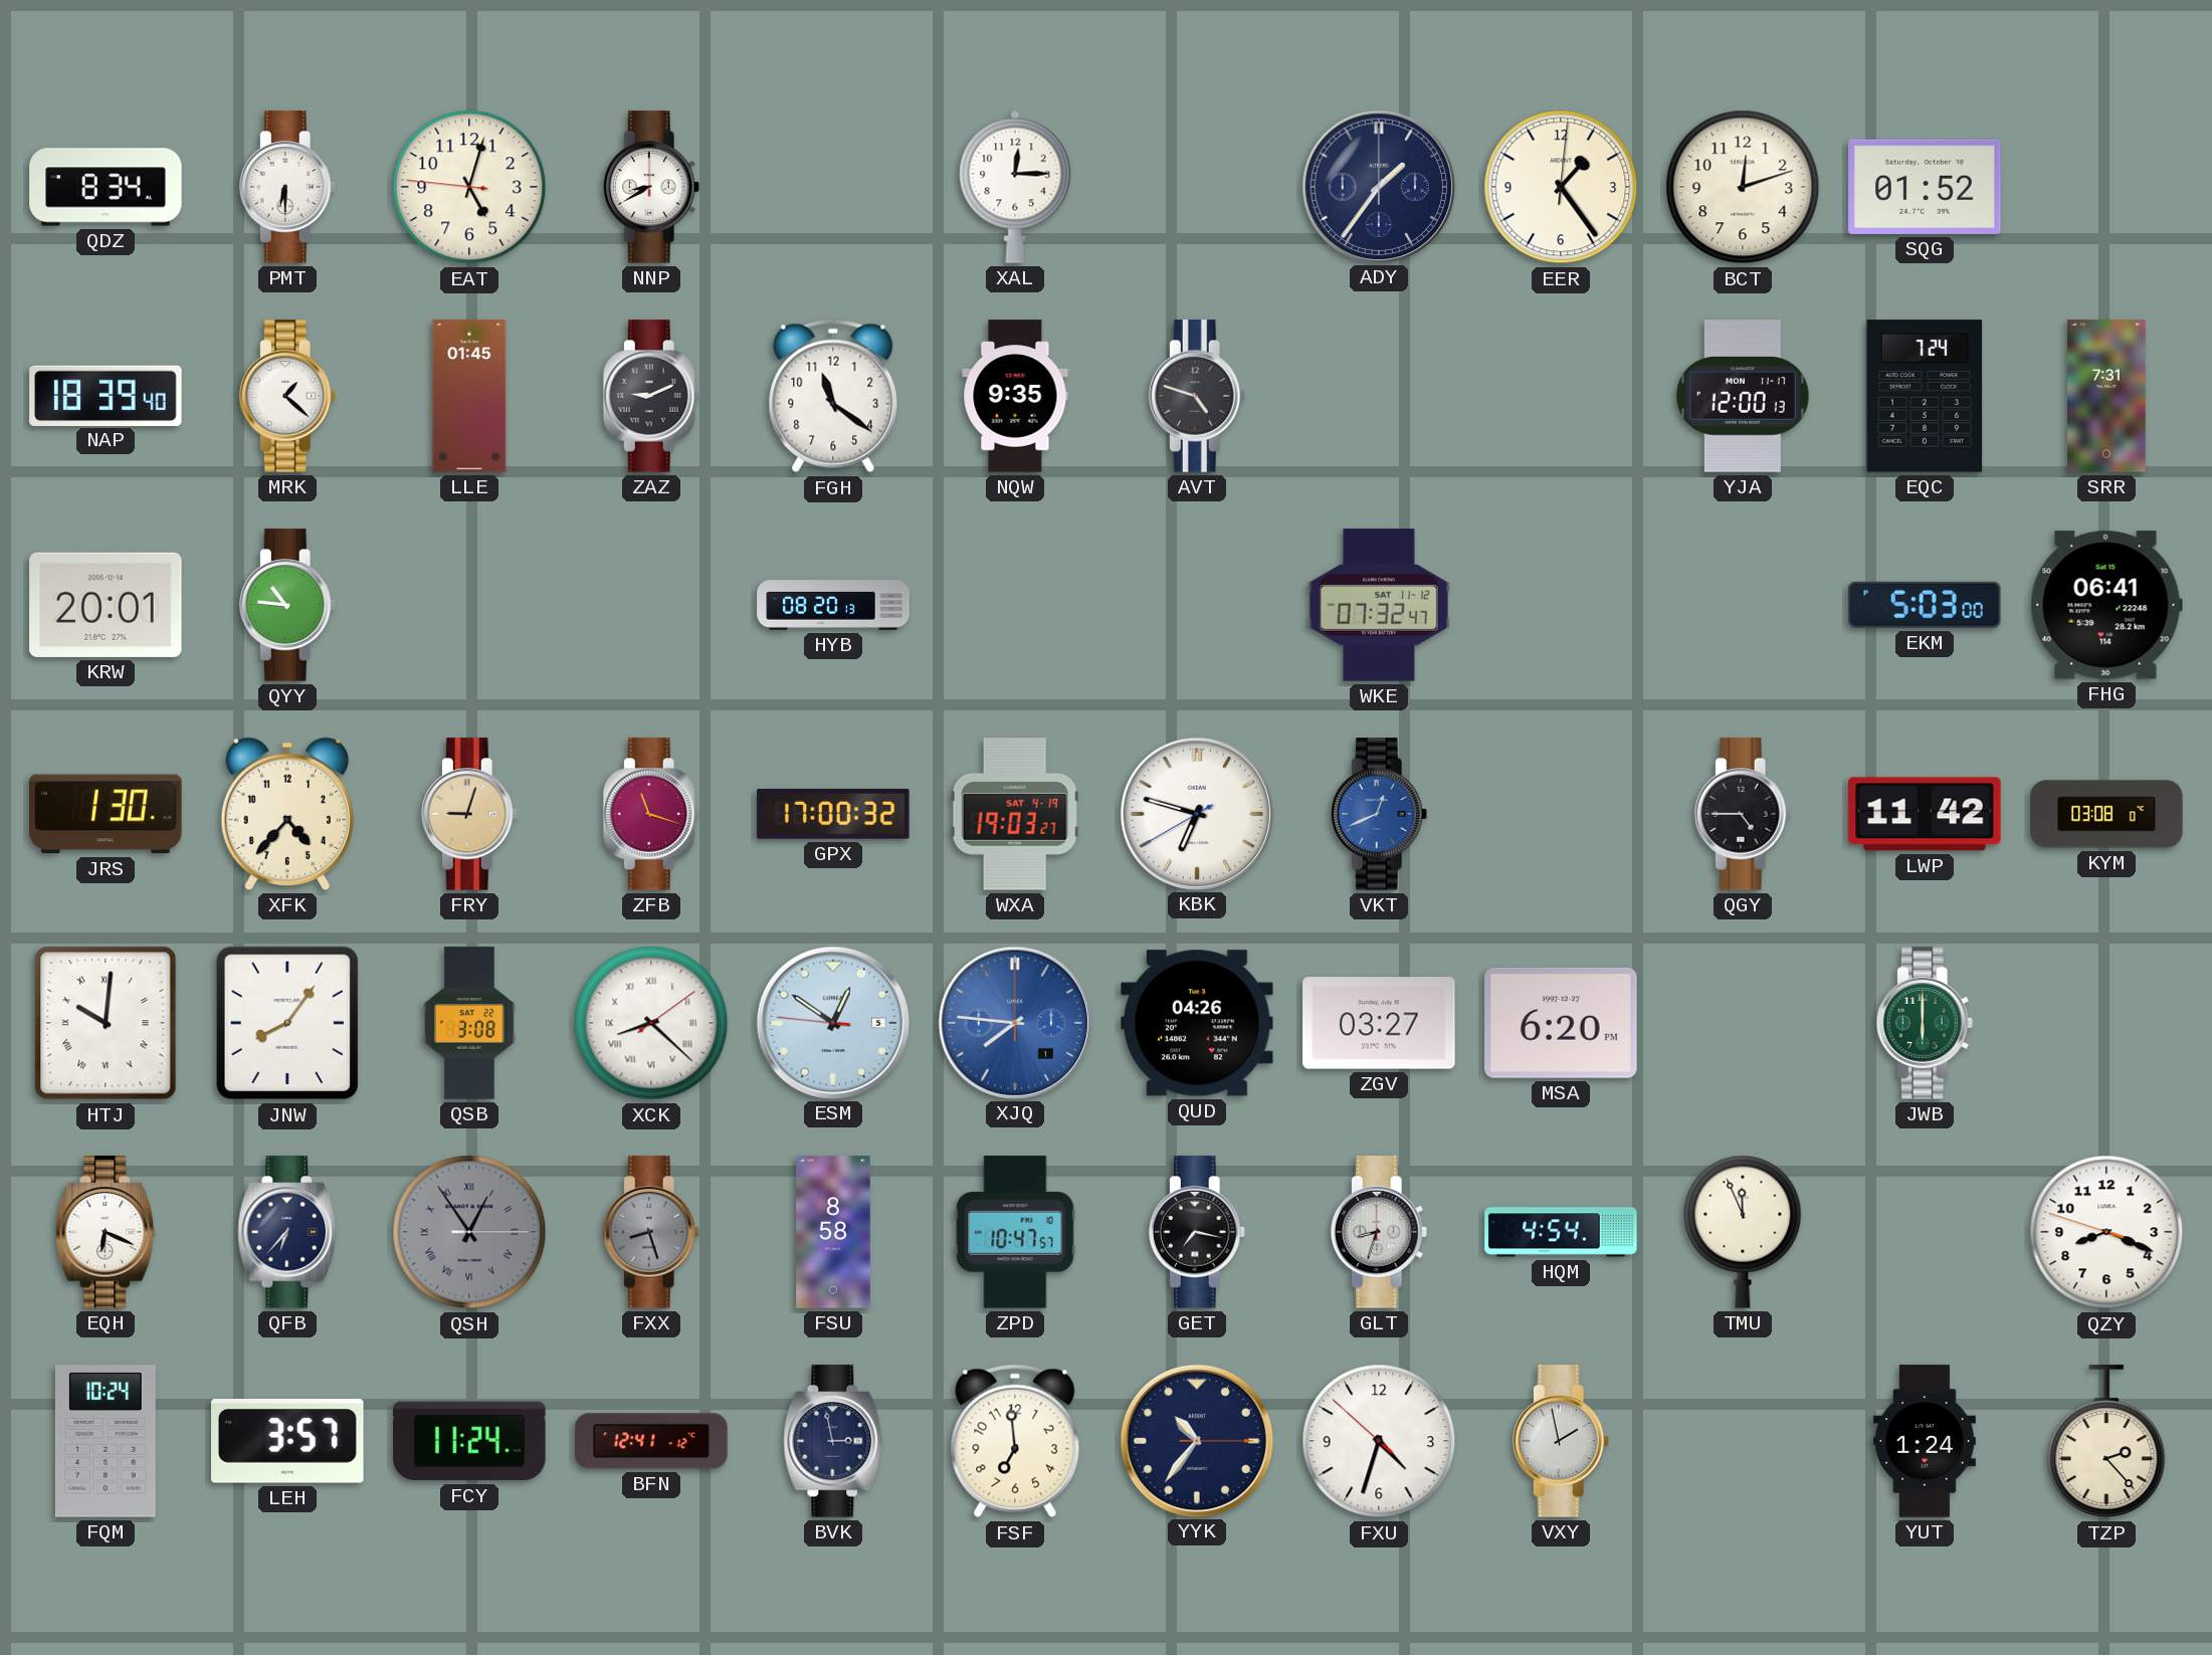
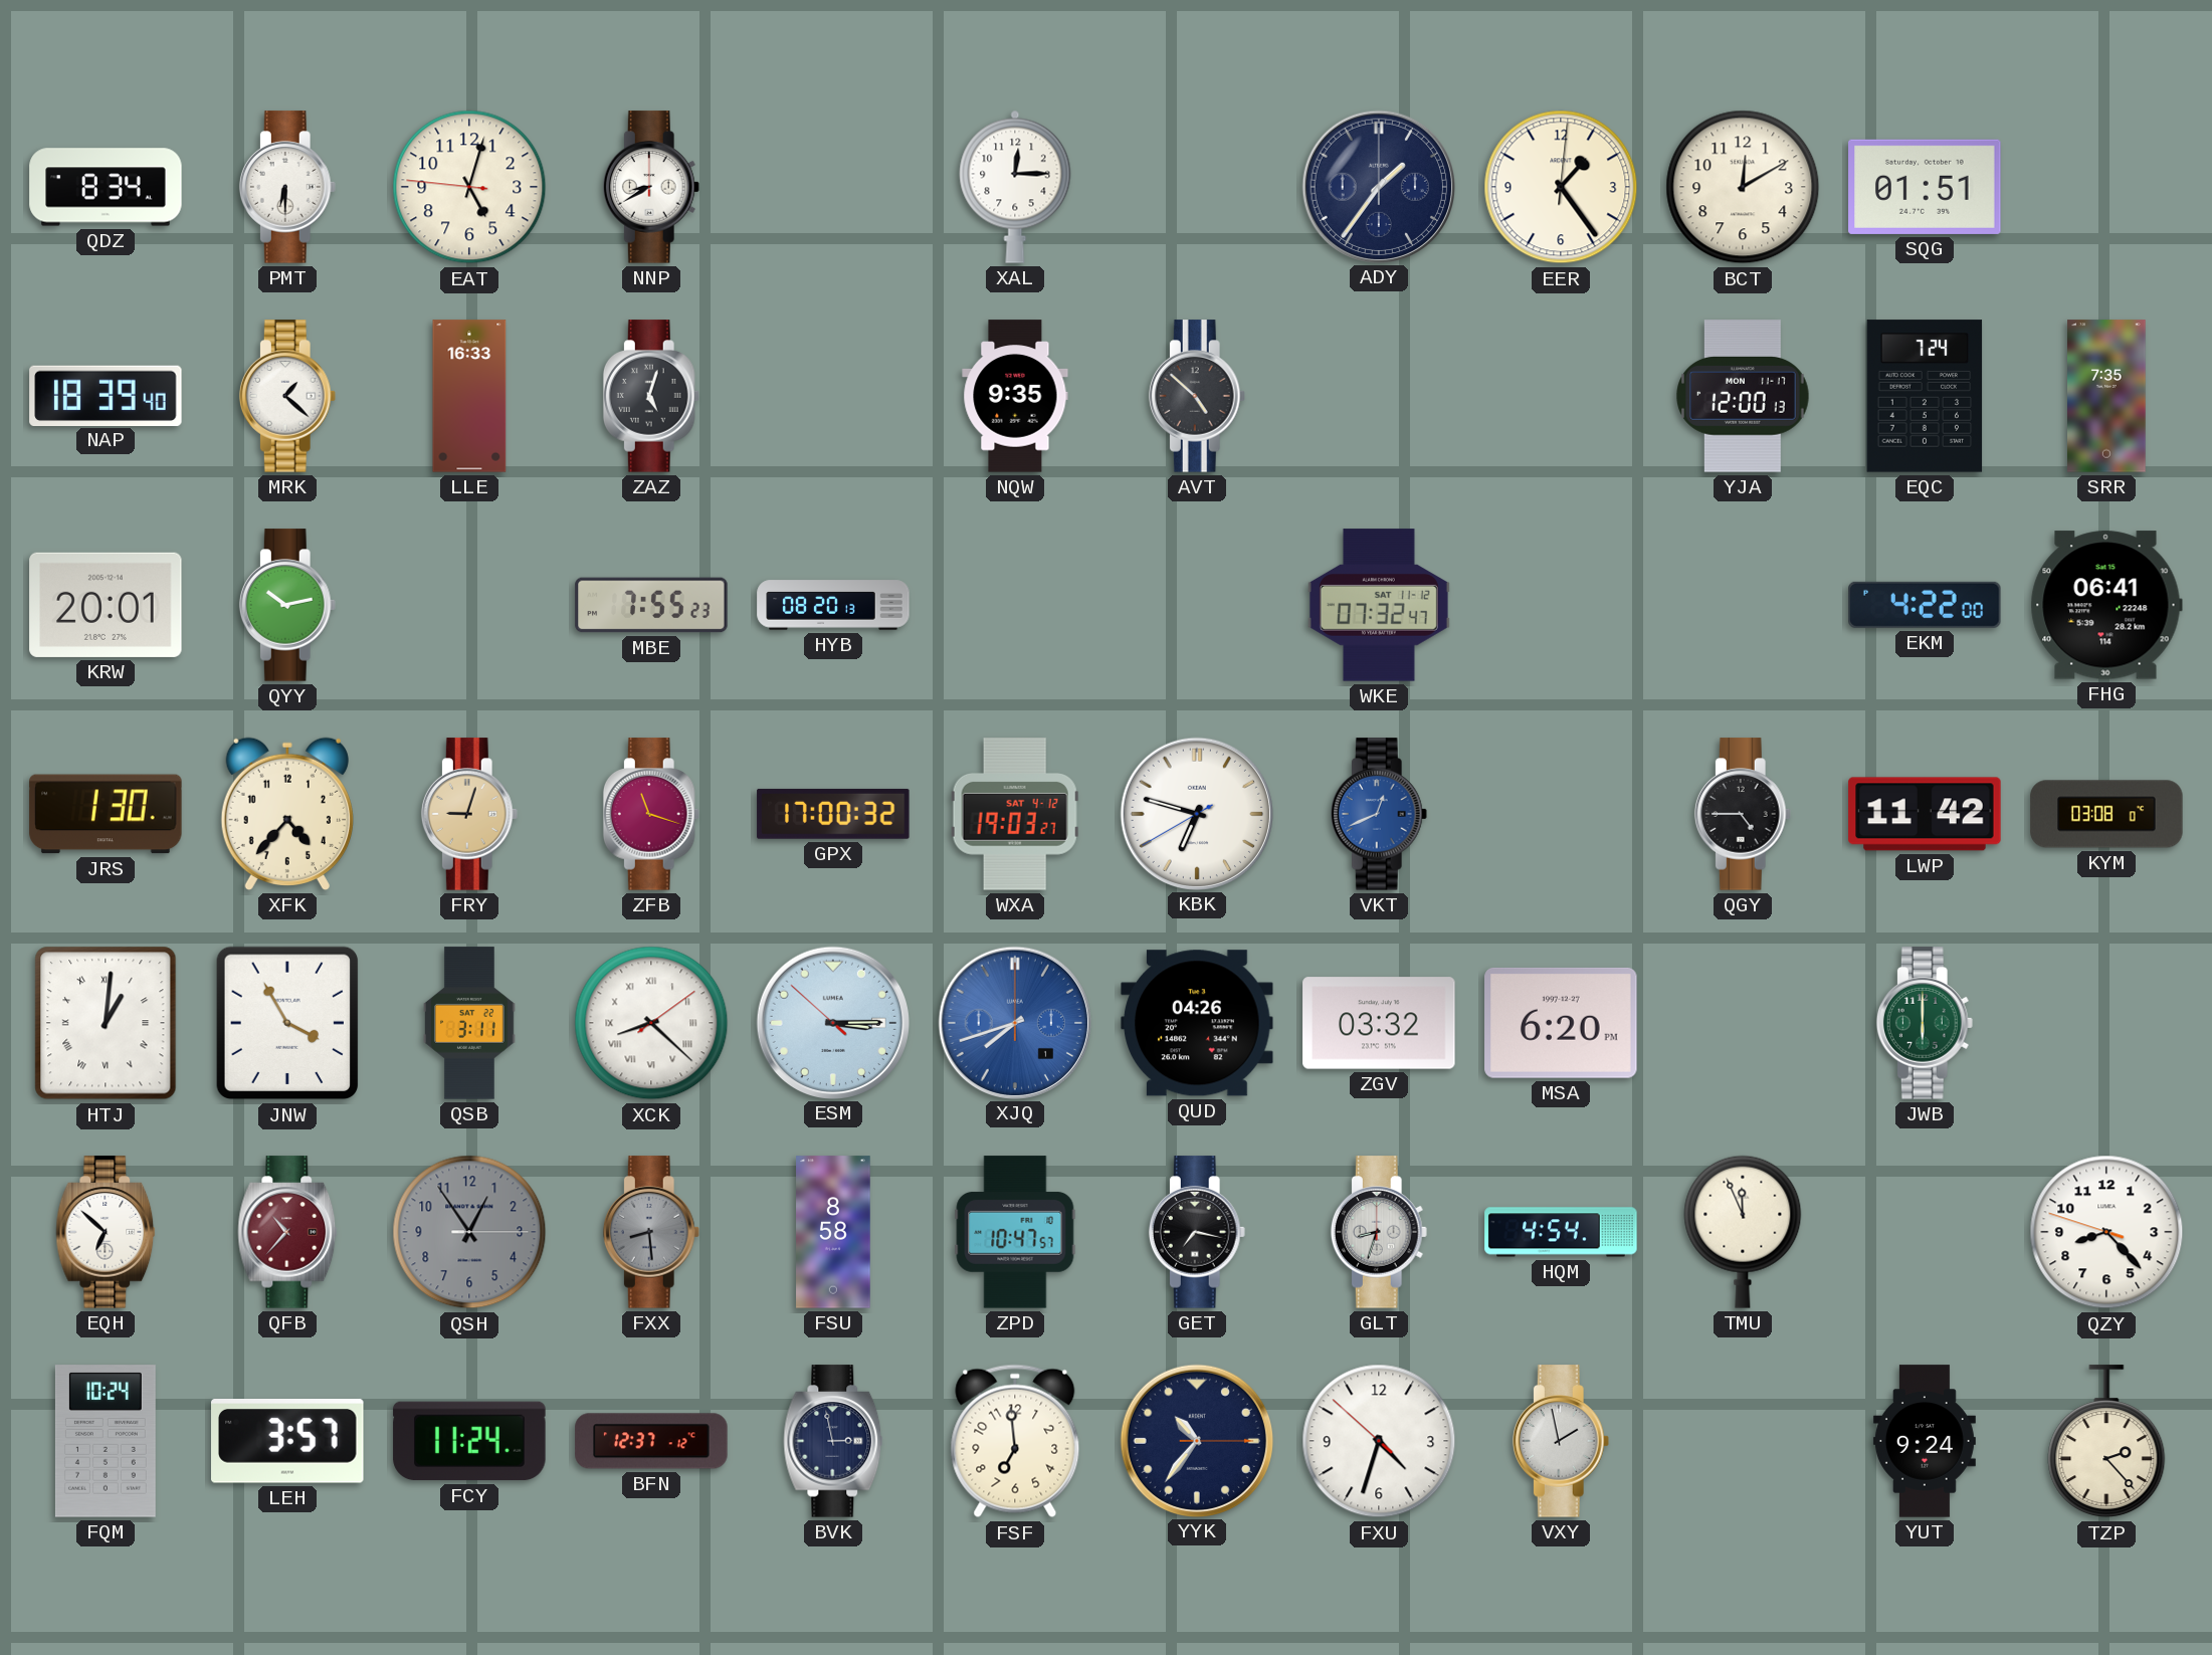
BCT: 12:12 -> 12:10
SQG: 01:52 -> 01:51
LLE: 01:45 -> 16:33
ZAZ: 9:11 -> 5:03
FGH: 11:21 -> none
AVT: 4:48 -> 4:52
SRR: 7:31 -> 7:35
QYY: 10:46 -> 10:13
MBE: none -> 7:55
EKM: 5:03 -> 4:22
WXA date: SAT 4-19 -> SAT 4-12
HTJ: 10:01 -> 1:01
JNW: 8:06 -> 3:55
QSB: 3:08 -> 3:11
ESM: 12:50 -> 3:14
XJQ: 7:46 -> 7:42
ZGV: 03:27 -> 03:32
EQH: 6:19 -> 6:52
QFB: 6:37 -> 10:37
QFB dial: navy -> burgundy
QSH numerals: Roman -> Arabic
FXX: 8:27 -> 8:29
QZY: 8:18 -> 8:22
BFN: 12:41 -> 12:37
YUT: 1:24 -> 9:24
